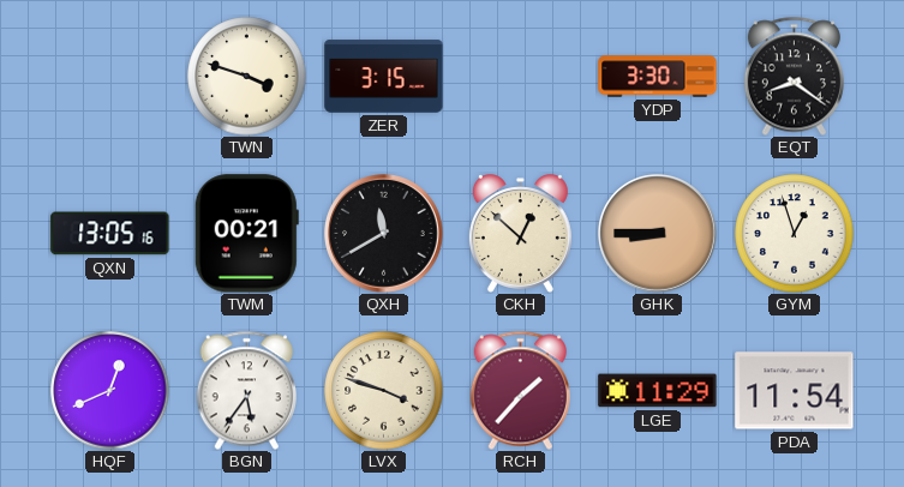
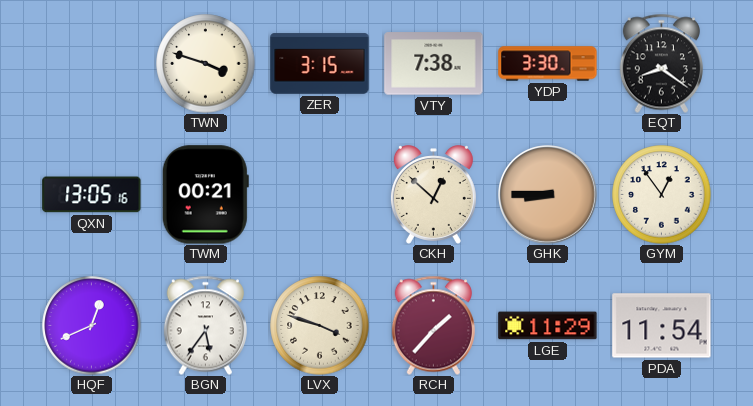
VTY: none -> 7:38
QXH: 11:40 -> none
GYM: 12:57 -> 12:54
